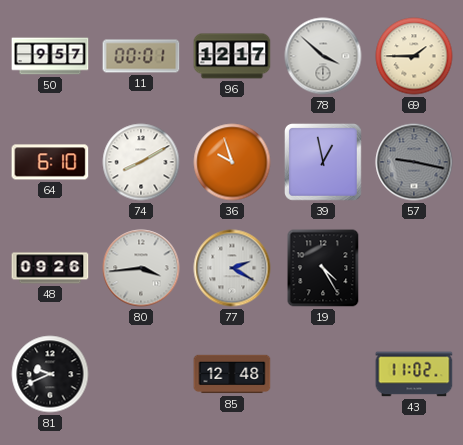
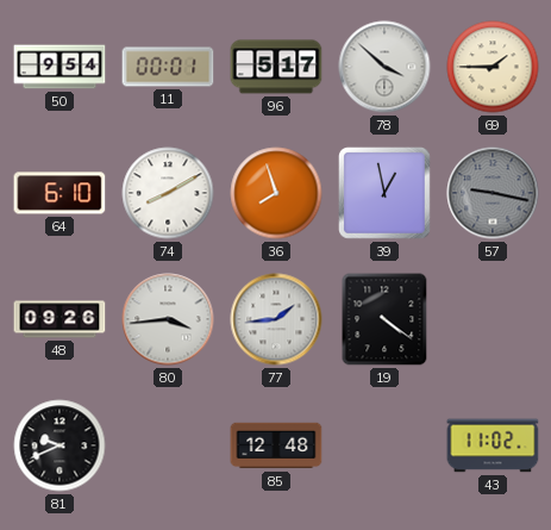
50: 9:57 -> 9:54
96: 12:17 -> 5:17
36: 9:57 -> 7:57
77: 2:20 -> 1:44
19: 4:25 -> 4:21
